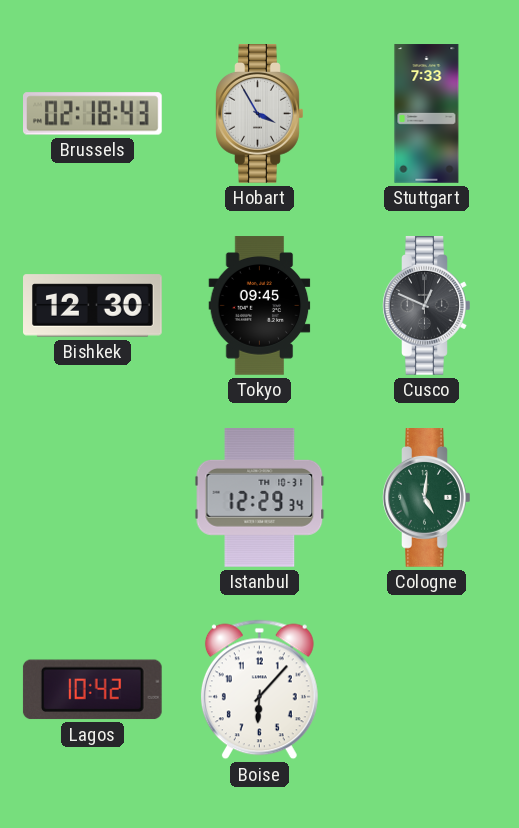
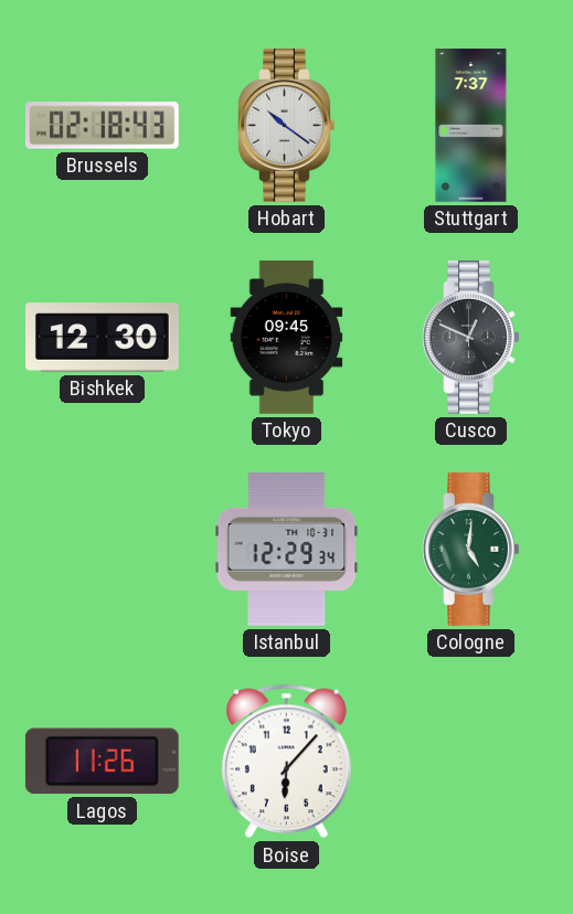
Hobart: 3:55 -> 10:21
Stuttgart: 7:33 -> 7:37
Lagos: 10:42 -> 11:26
